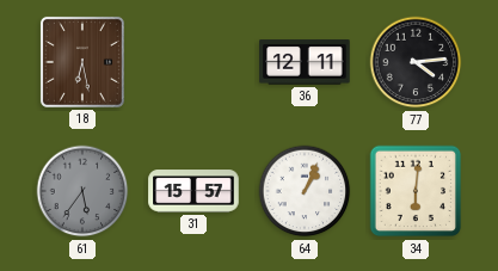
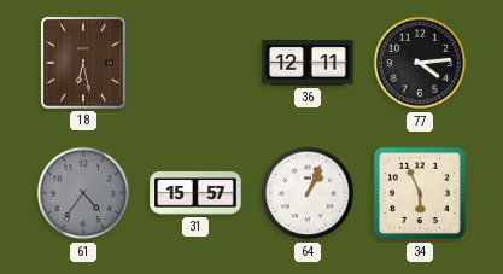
61: 5:36 -> 4:36
34: 6:01 -> 5:56
